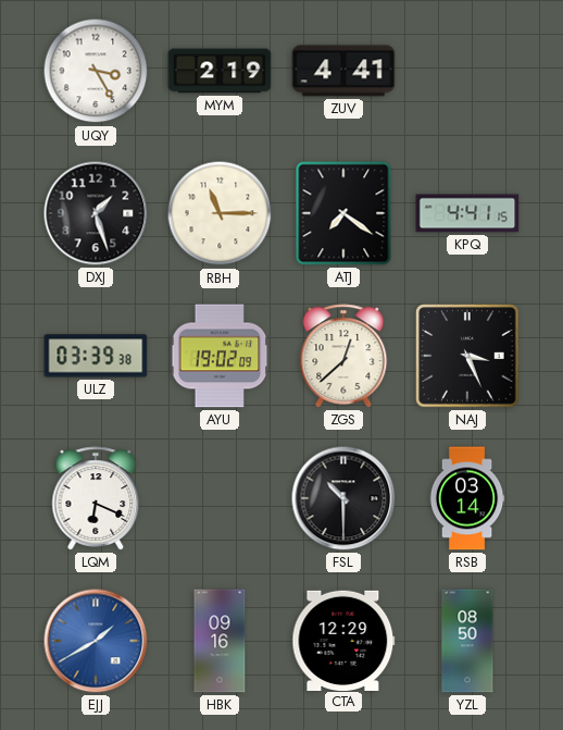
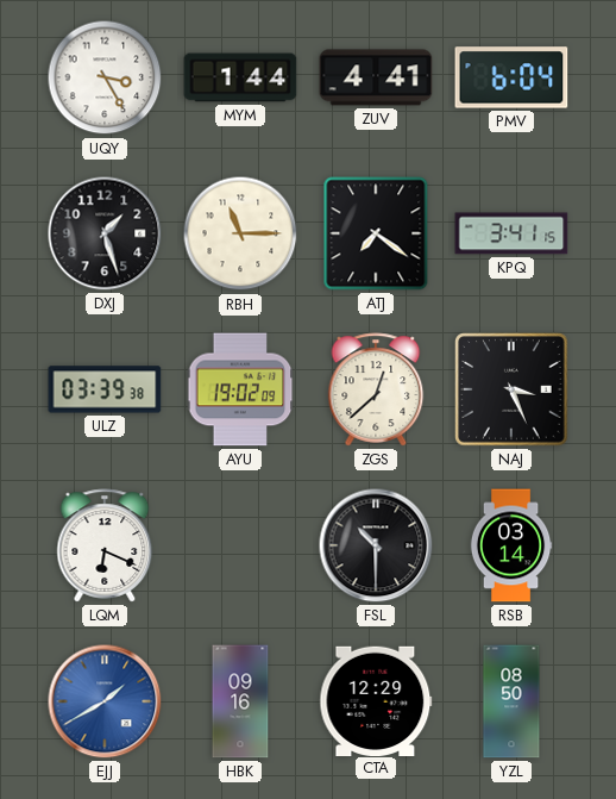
MYM: 2:19 -> 1:44
PMV: none -> 6:04
KPQ: 4:41 -> 3:41
